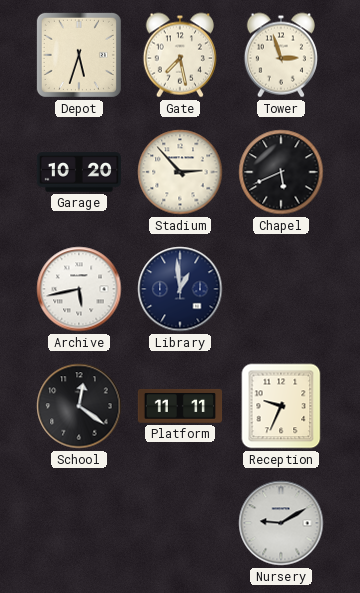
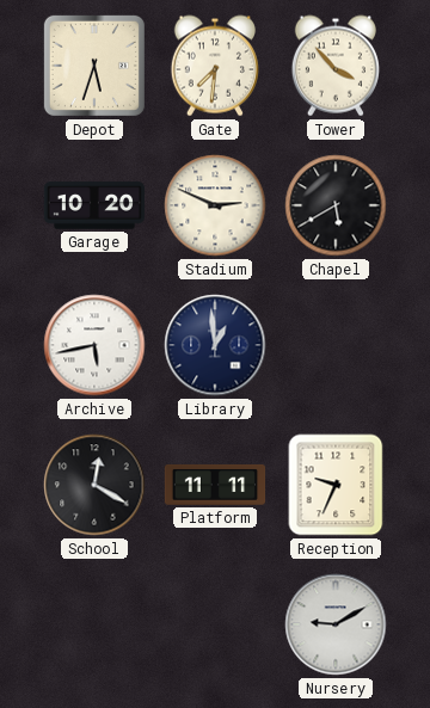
Gate: 7:28 -> 7:31
Tower: 2:57 -> 3:53
Stadium: 2:53 -> 2:49
Chapel: 5:41 -> 5:40
School: 12:21 -> 12:20
